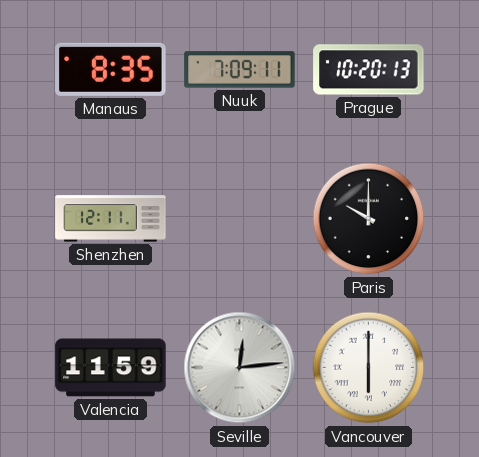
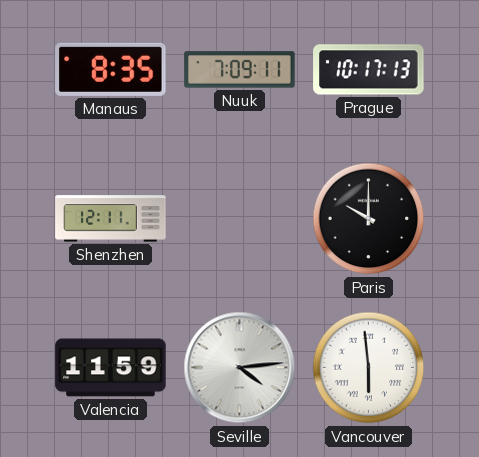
Prague: 10:20 -> 10:17
Seville: 12:14 -> 4:14
Vancouver: 6:00 -> 5:59
